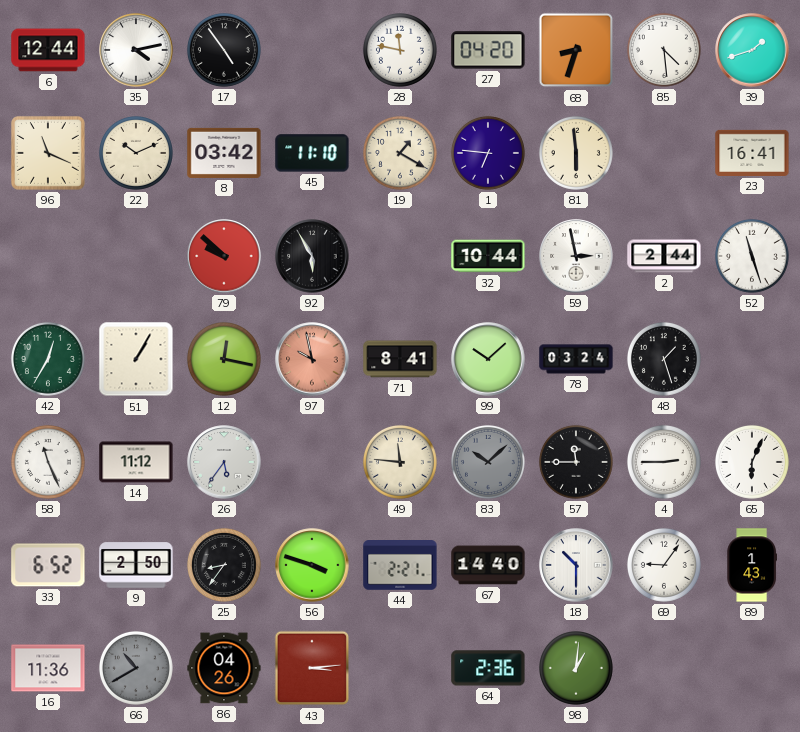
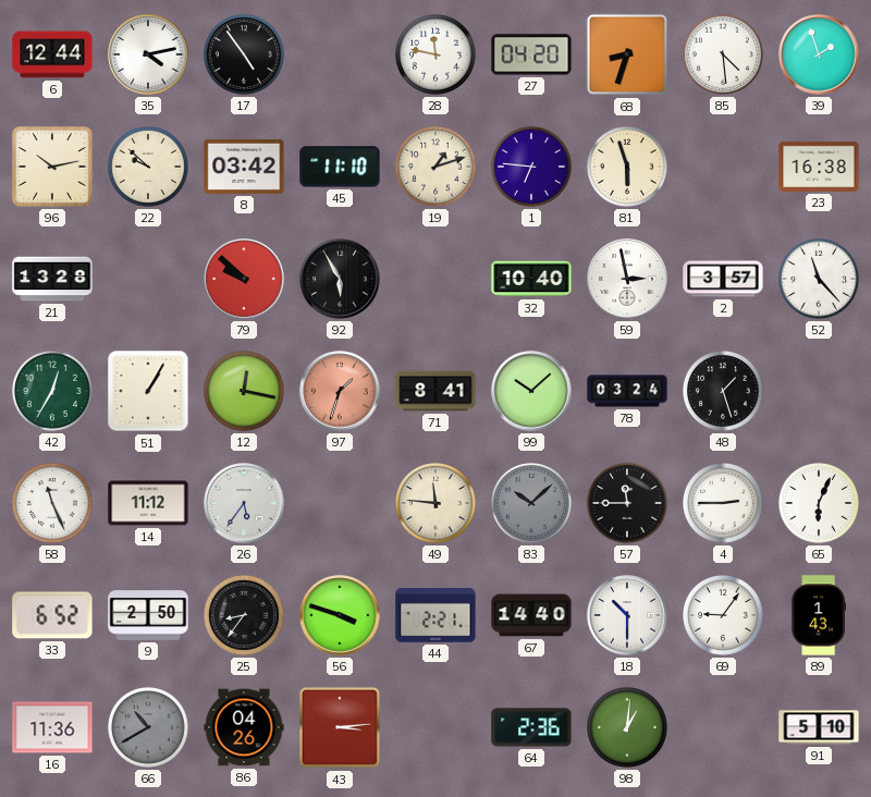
39: 1:42 -> 1:57
96: 11:19 -> 10:13
22: 10:11 -> 9:52
19: 1:20 -> 1:12
81: 5:59 -> 5:57
23: 16:41 -> 16:38
21: none -> 13:28
32: 10:44 -> 10:40
2: 2:44 -> 3:57
52: 11:27 -> 11:23
97: 9:58 -> 1:33
91: none -> 5:10
